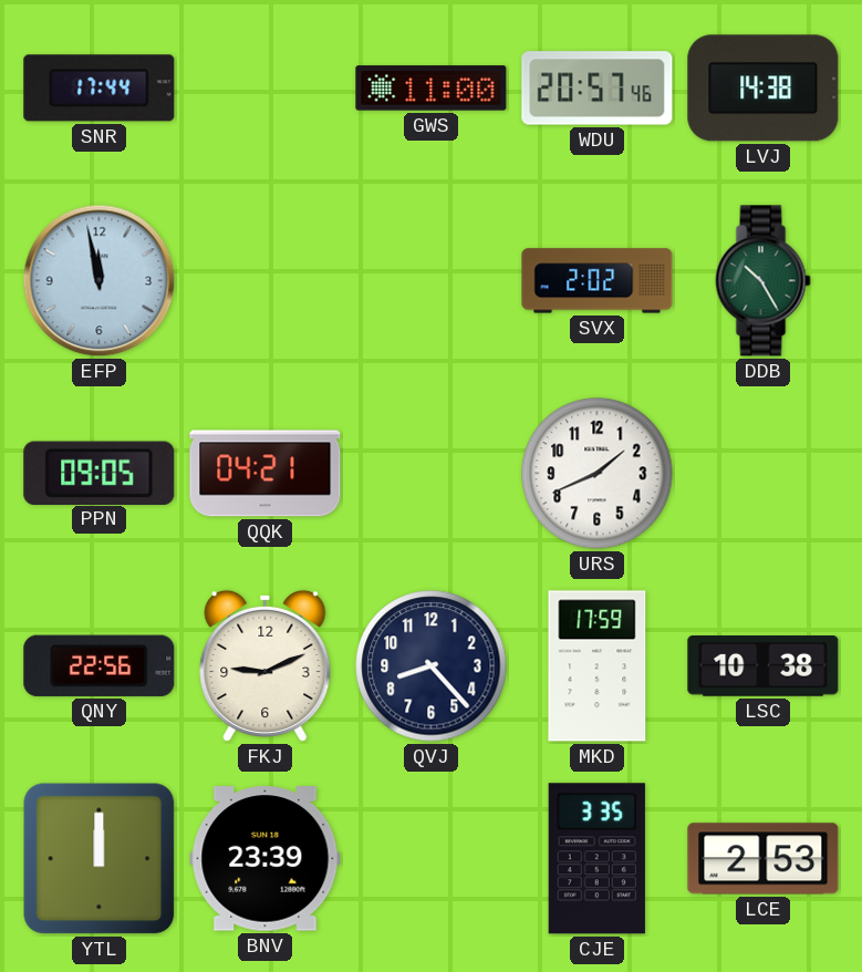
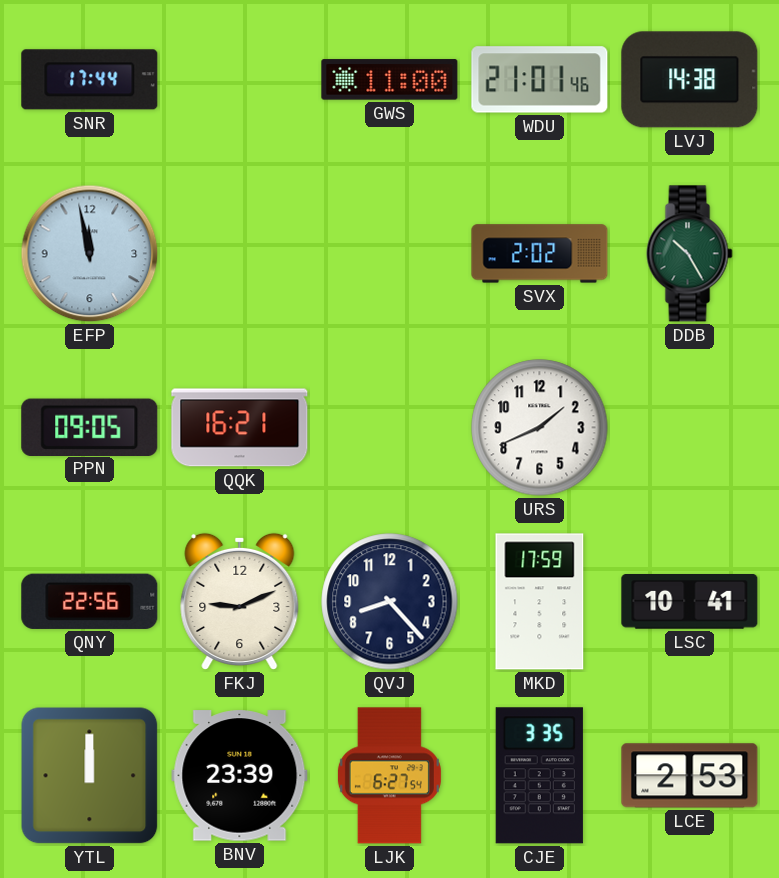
WDU: 20:57 -> 21:01
QQK: 04:21 -> 16:21
LSC: 10:38 -> 10:41
LJK: none -> 6:27
